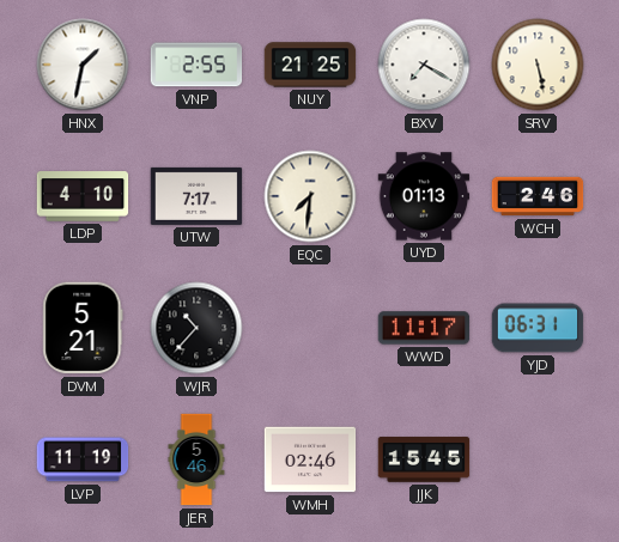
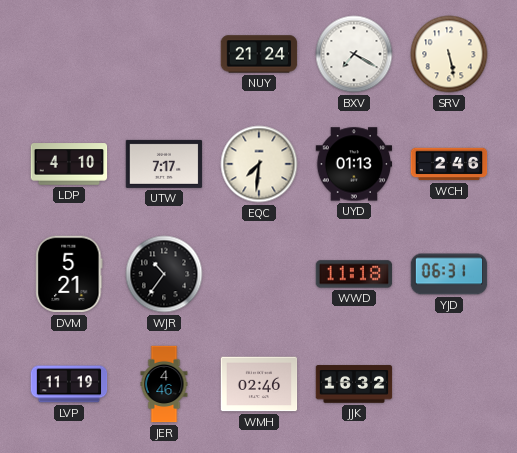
HNX: 1:32 -> none
VNP: 2:55 -> none
NUY: 21:25 -> 21:24
WJR: 10:37 -> 10:36
WWD: 11:17 -> 11:18
JER: 5:46 -> 4:46
JJK: 15:45 -> 16:32
